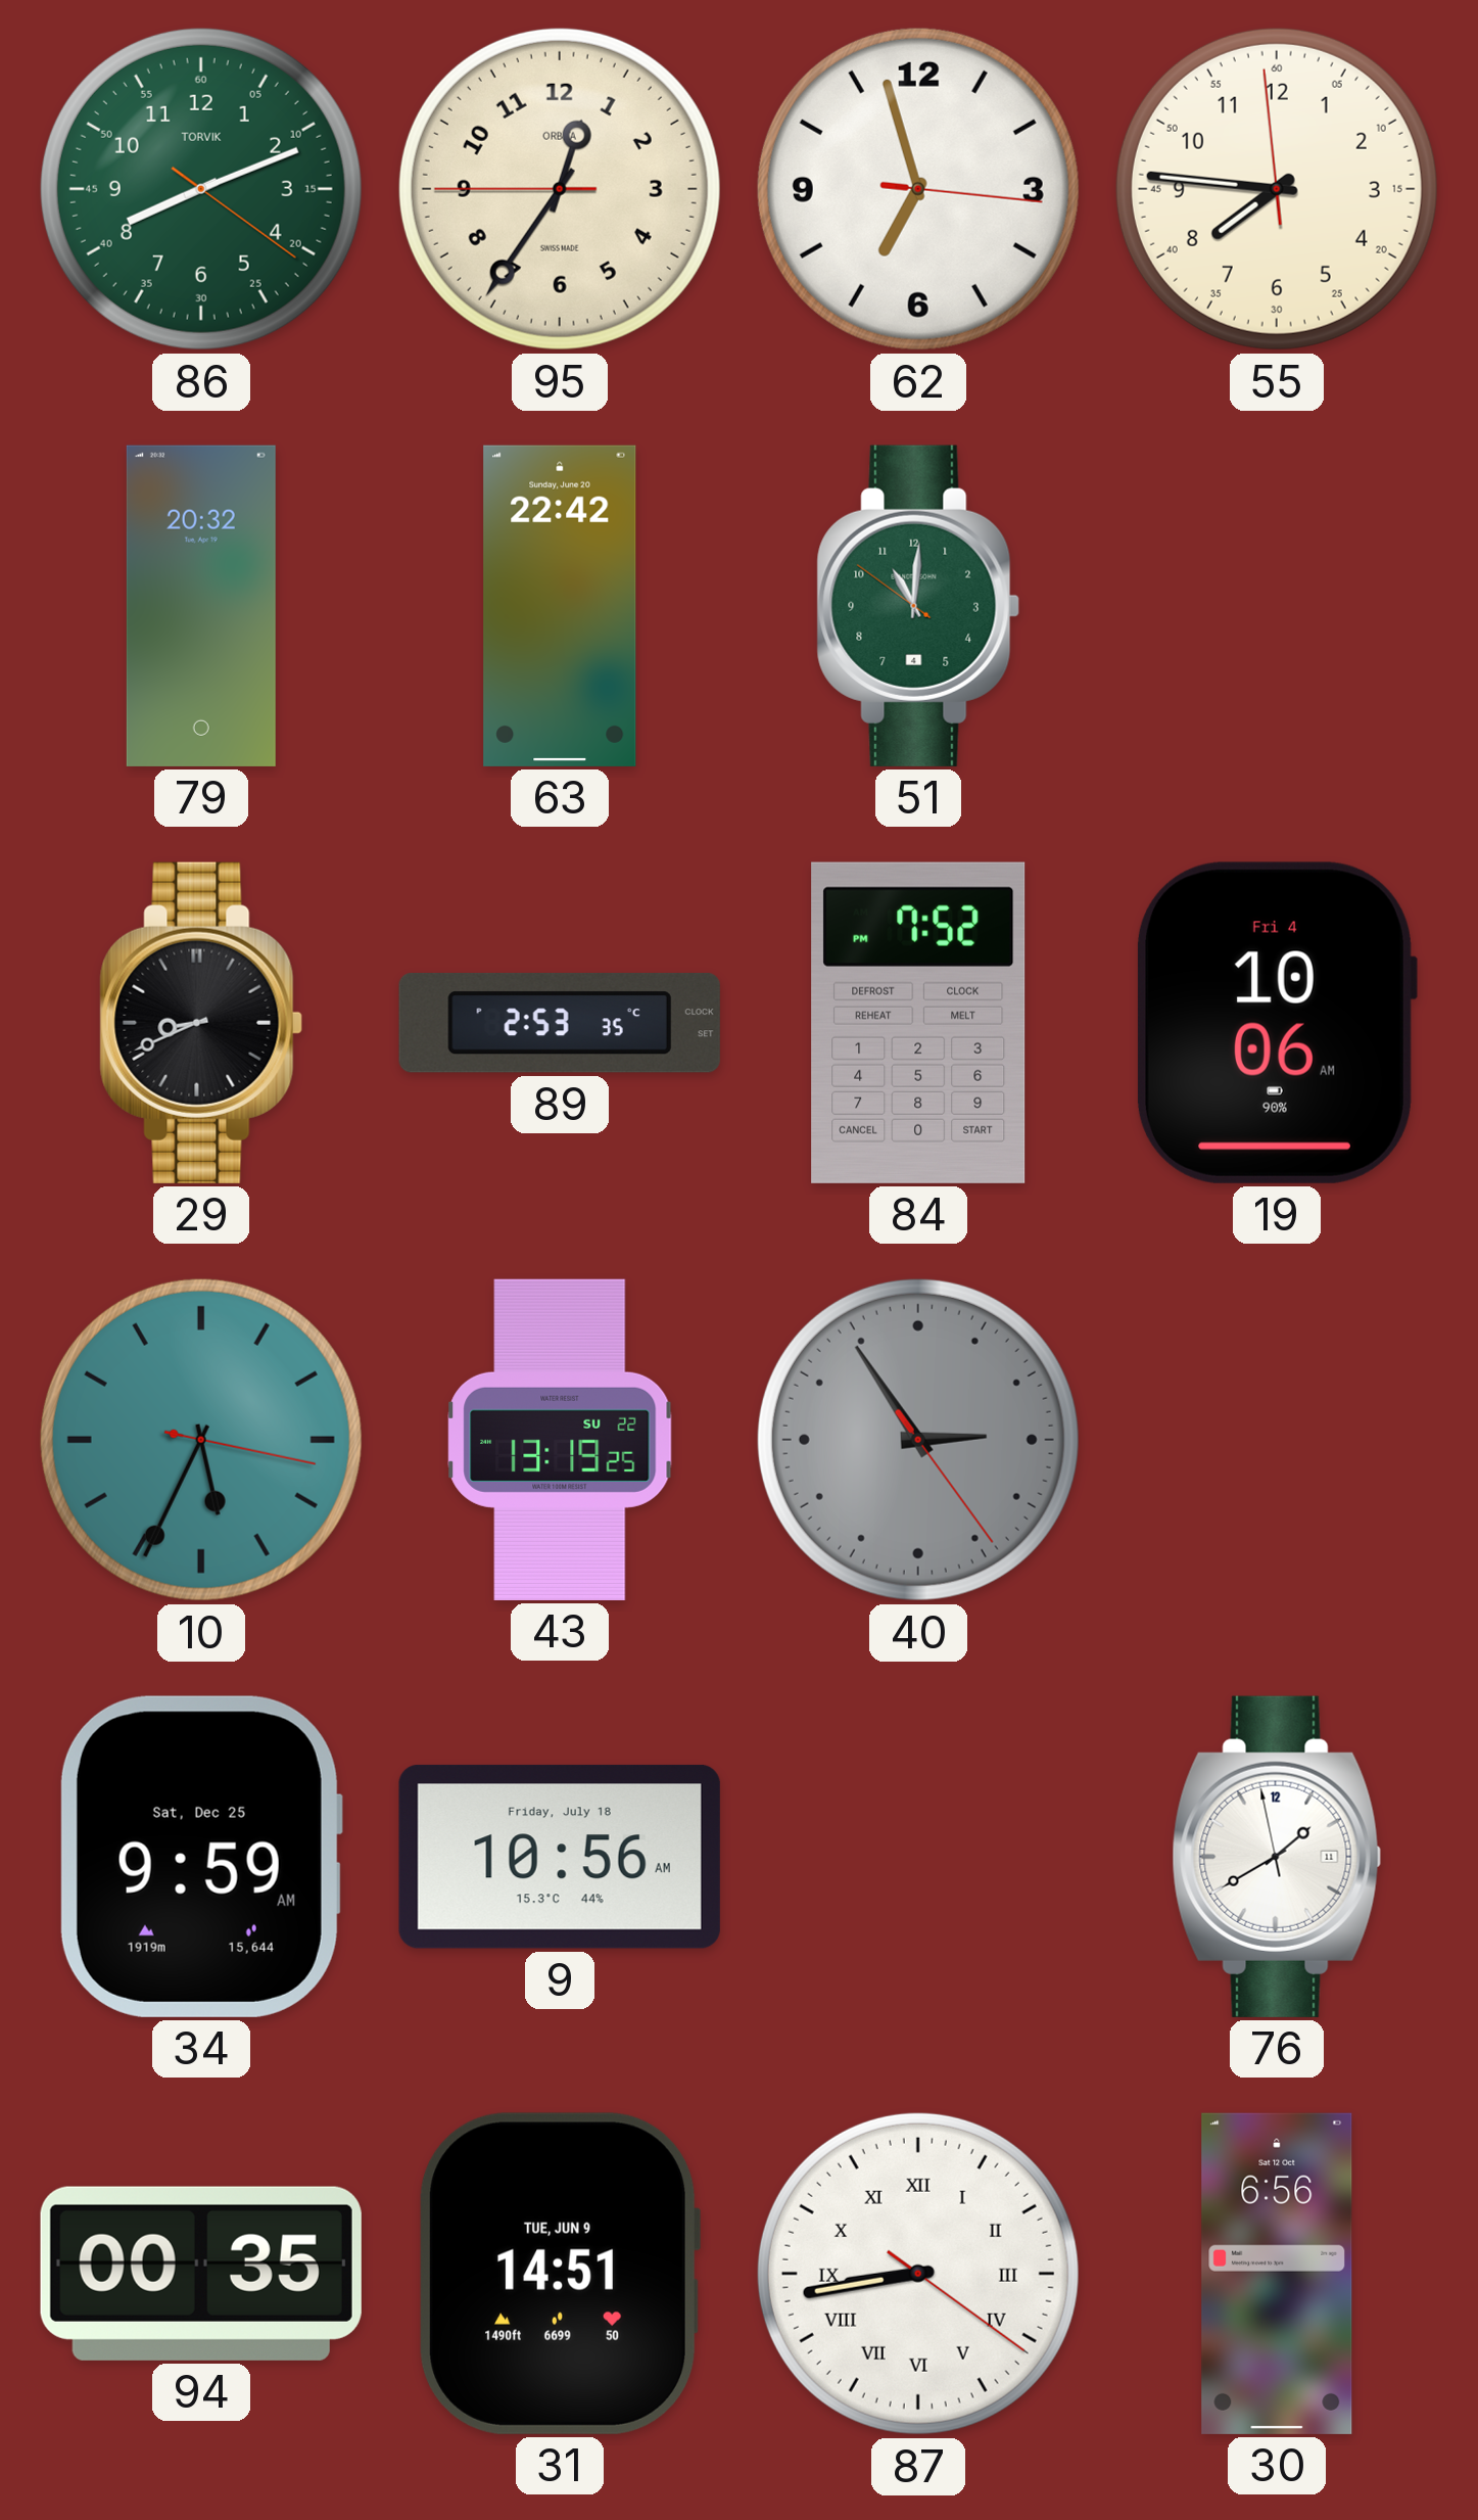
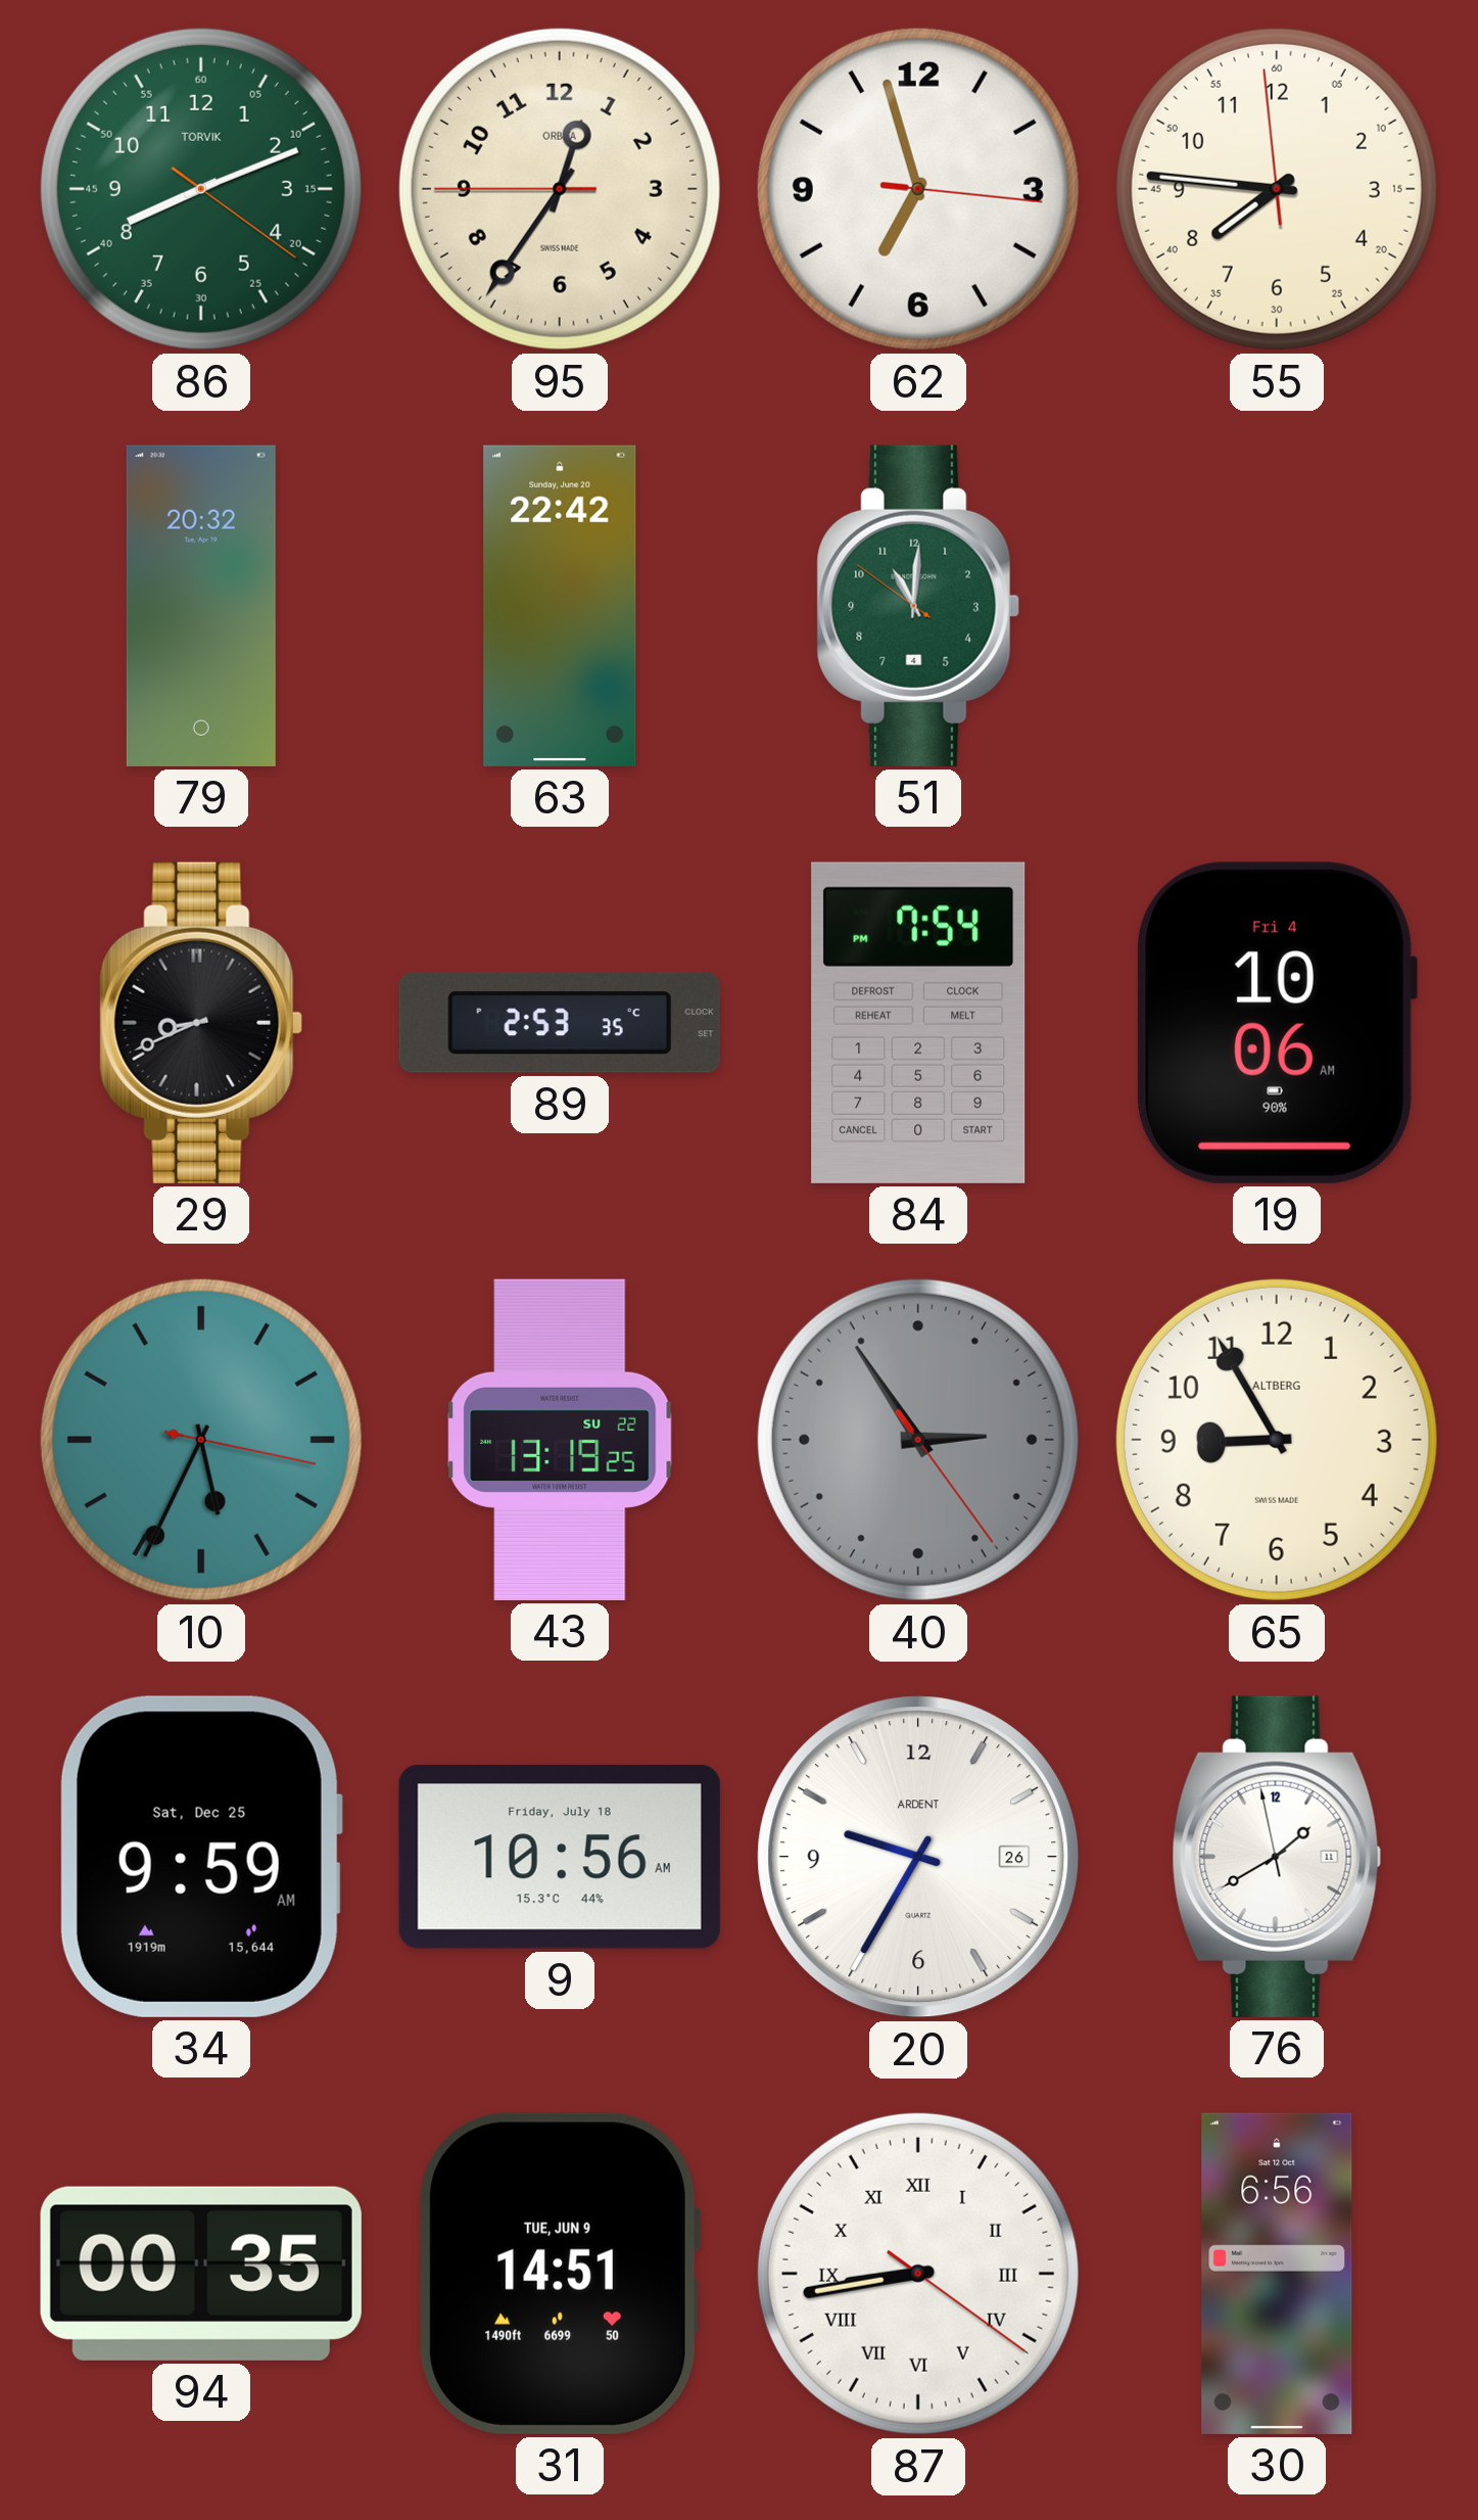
84: 7:52 -> 7:54
65: none -> 8:55
20: none -> 9:35
